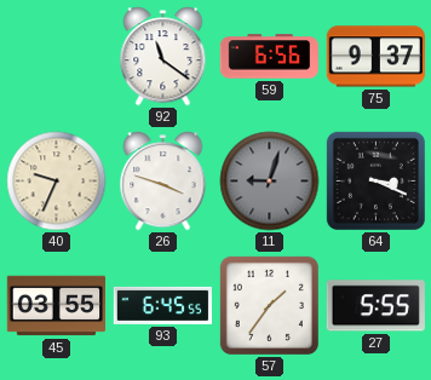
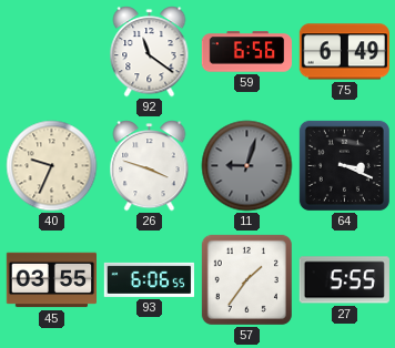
75: 9:37 -> 6:49
93: 6:45 -> 6:06
